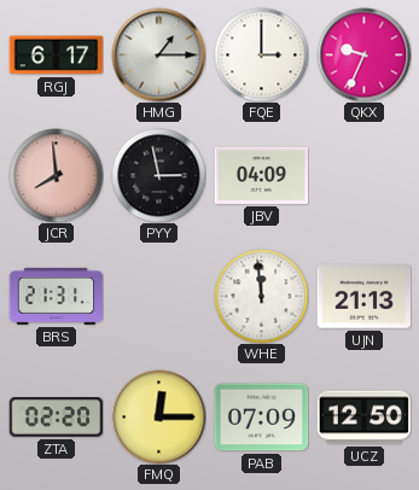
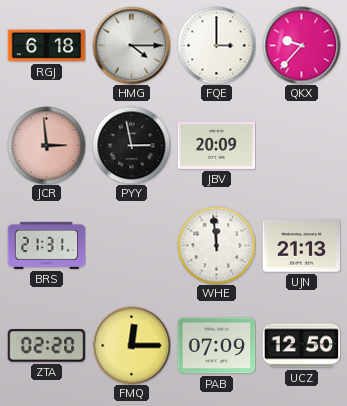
RGJ: 6:17 -> 6:18
HMG: 1:15 -> 4:15
QKX: 9:34 -> 9:37
JCR: 7:59 -> 2:59
JBV: 04:09 -> 20:09
